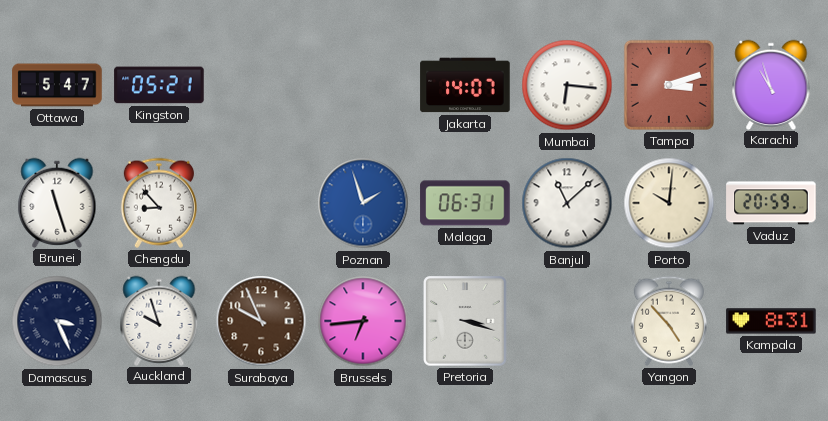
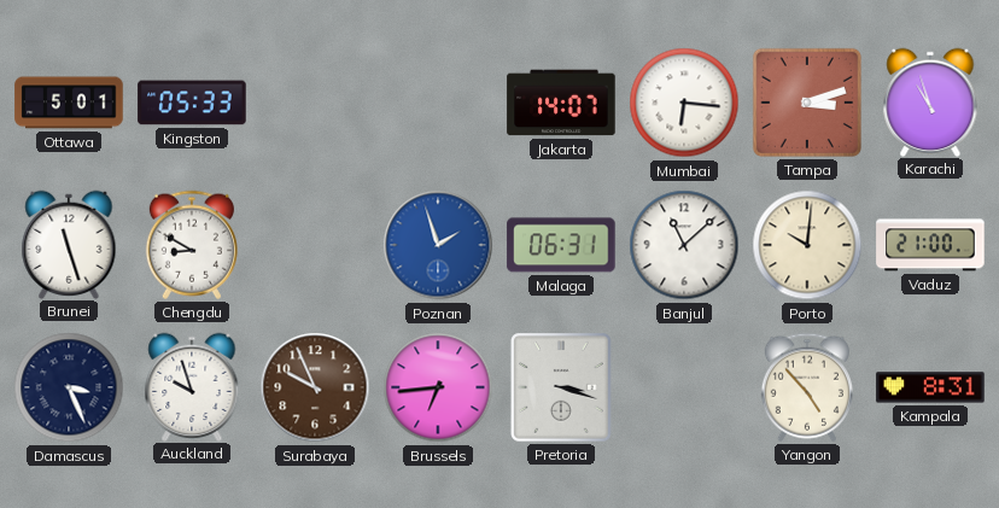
Ottawa: 5:47 -> 5:01
Kingston: 05:21 -> 05:33
Chengdu: 8:53 -> 8:50
Vaduz: 20:59 -> 21:00
